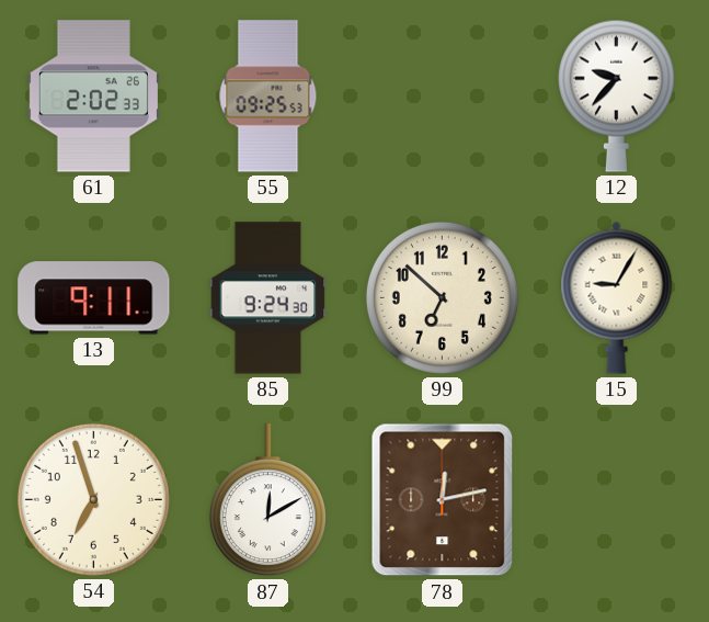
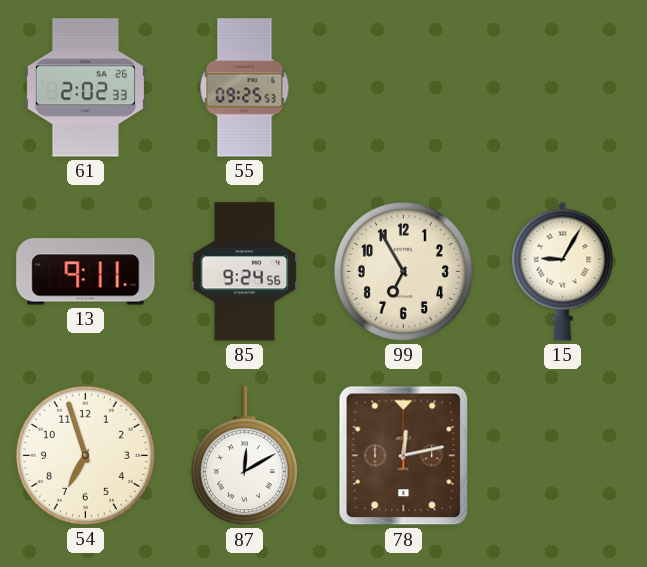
12: 9:37 -> none
85: 9:24:30 -> 9:24:56
99: 6:52 -> 6:55
